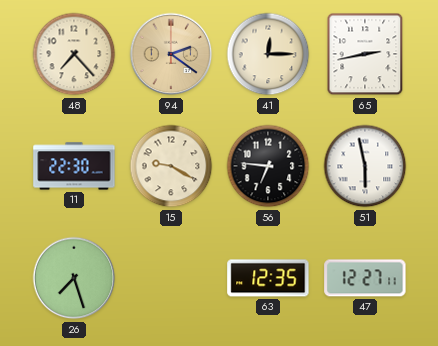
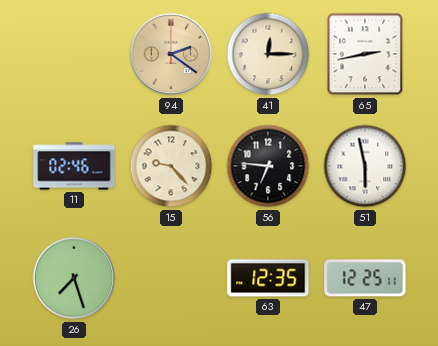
48: 7:23 -> none
11: 22:30 -> 02:46
15: 9:20 -> 9:23
47: 12:27 -> 12:25
